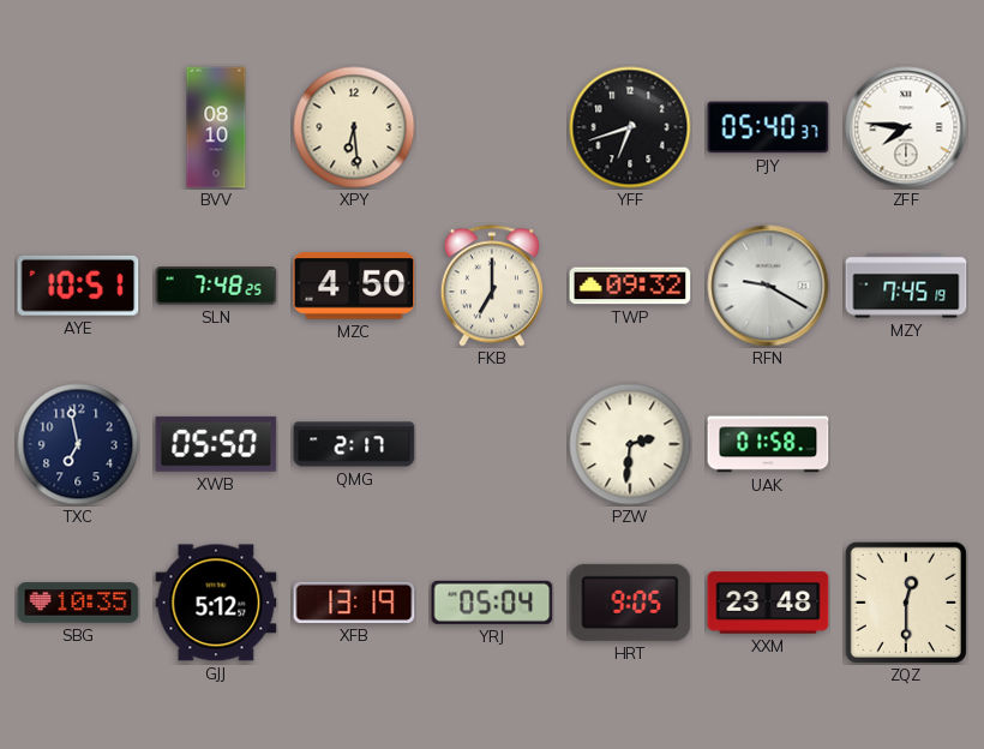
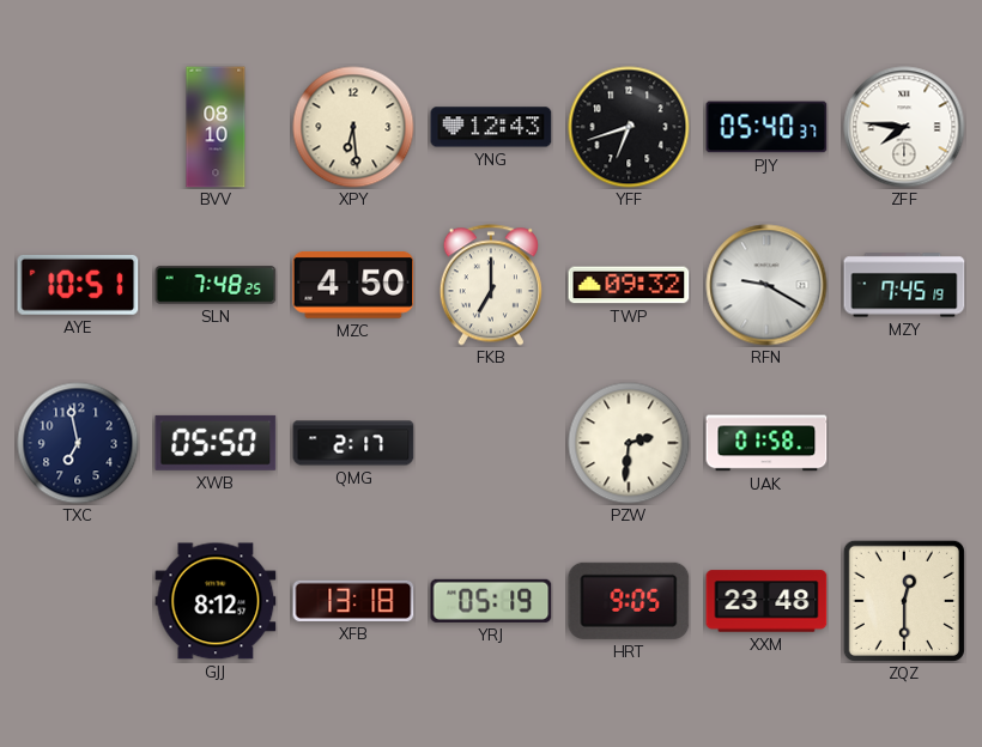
YNG: none -> 12:43
SBG: 10:35 -> none
GJJ: 5:12 -> 8:12
XFB: 13:19 -> 13:18
YRJ: 05:04 -> 05:19
